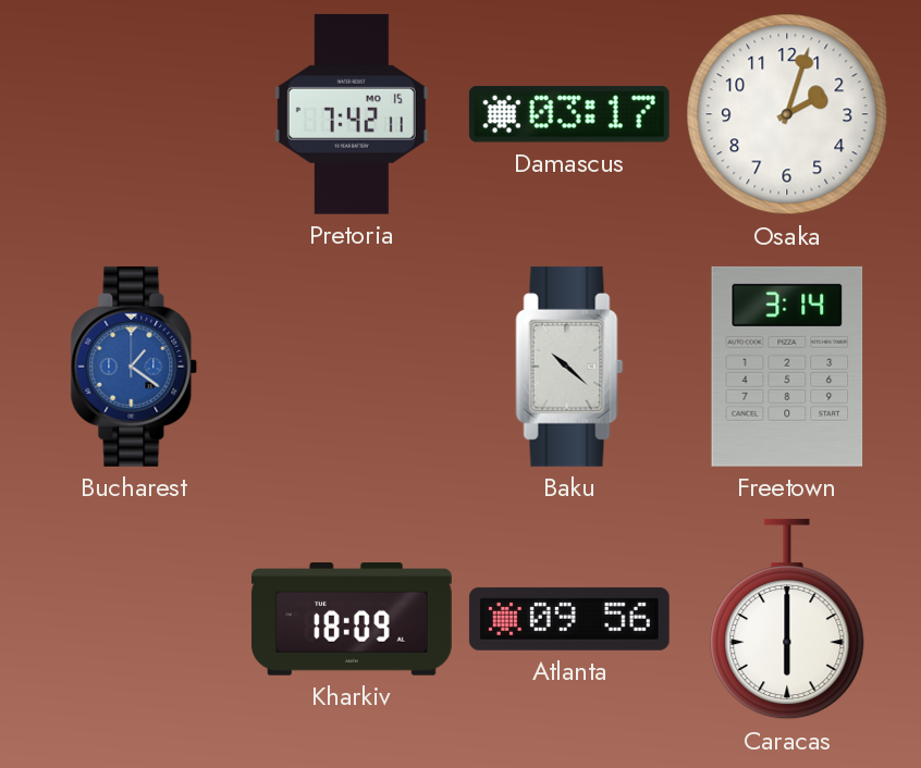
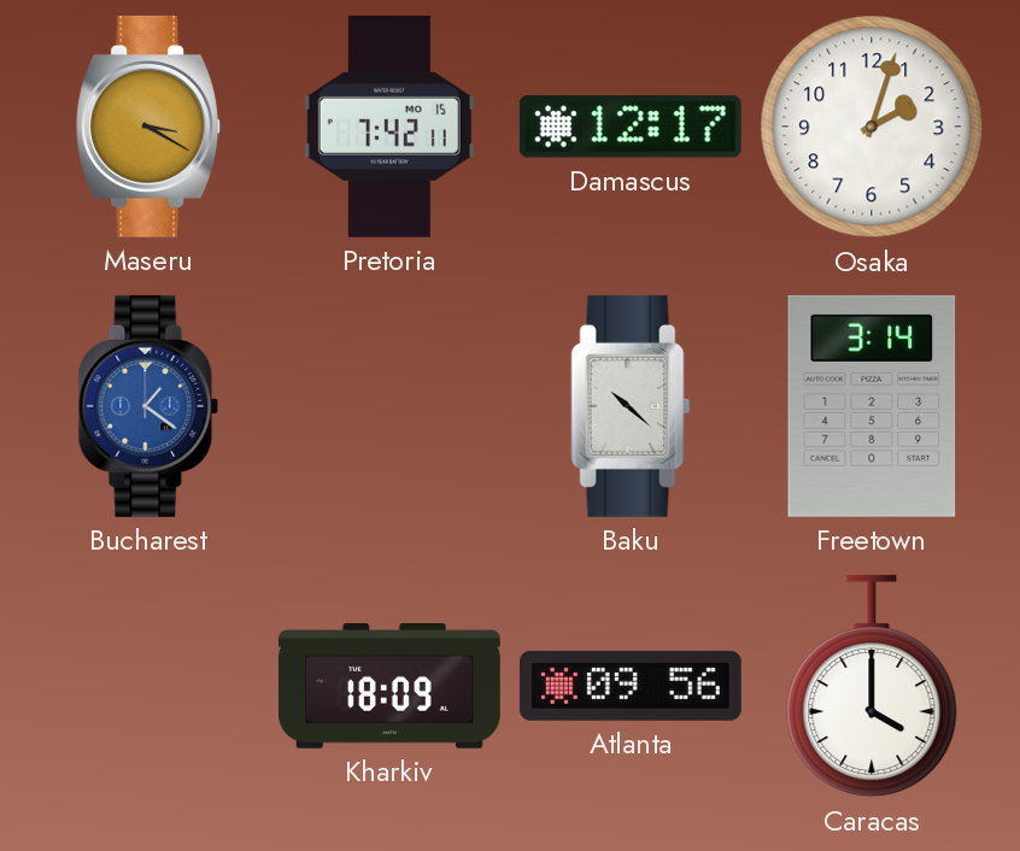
Maseru: none -> 3:20
Damascus: 03:17 -> 12:17
Caracas: 6:00 -> 4:00
